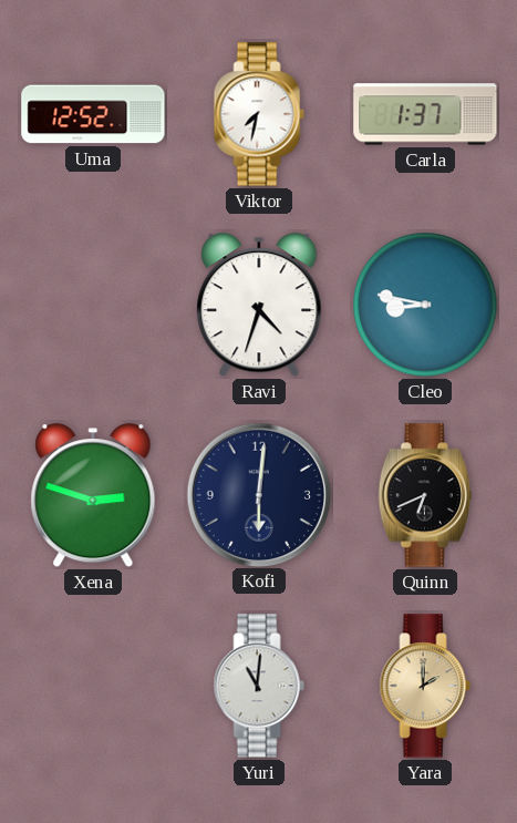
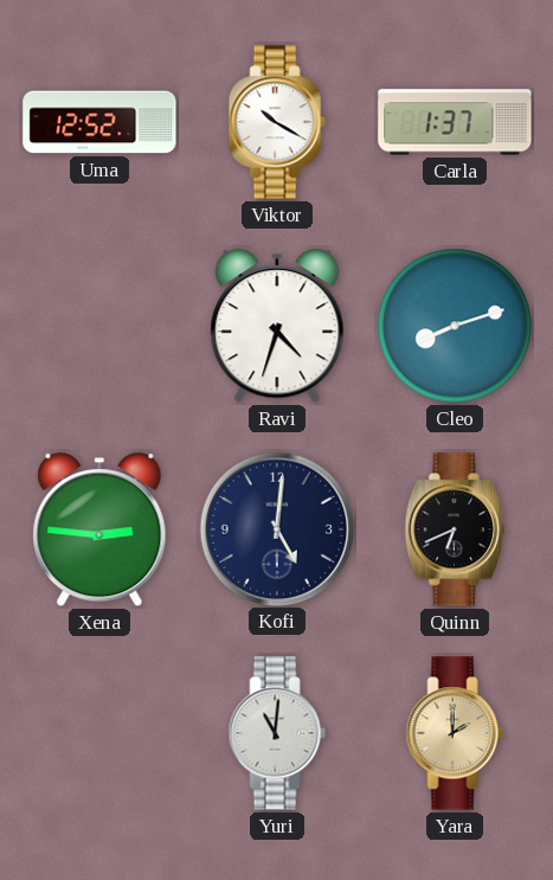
Viktor: 7:32 -> 10:20
Cleo: 8:47 -> 8:12
Xena: 2:48 -> 2:46
Kofi: 6:01 -> 5:01
